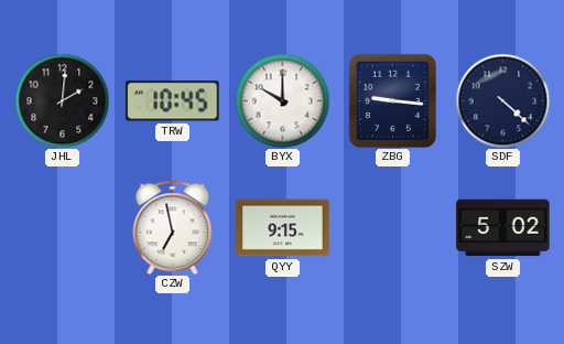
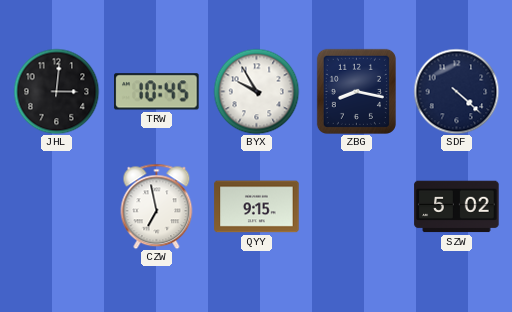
JHL: 2:01 -> 3:01
BYX: 10:00 -> 9:55
ZBG: 9:16 -> 8:17
